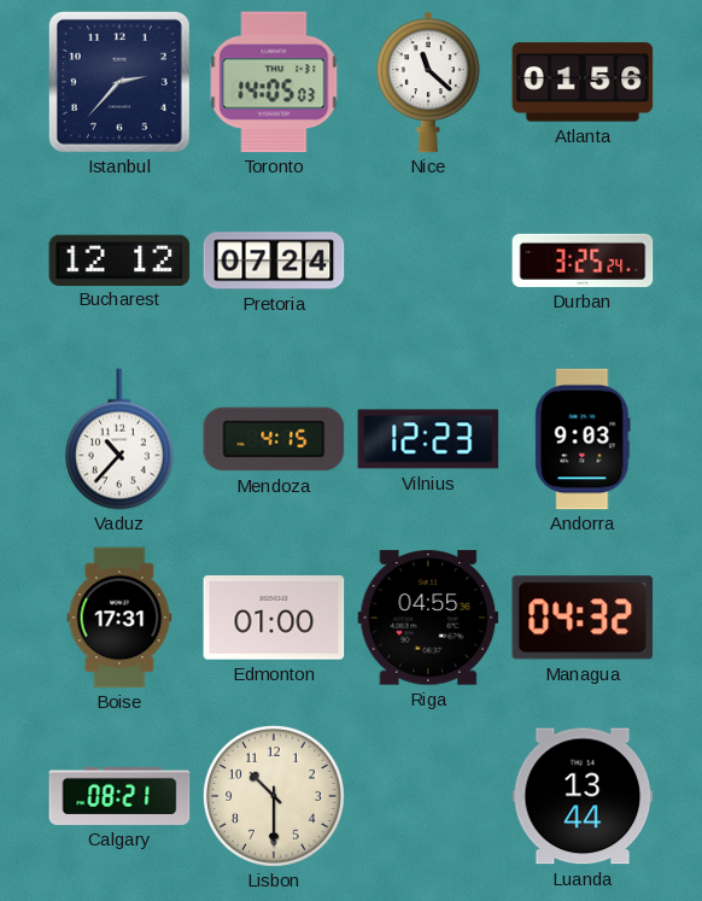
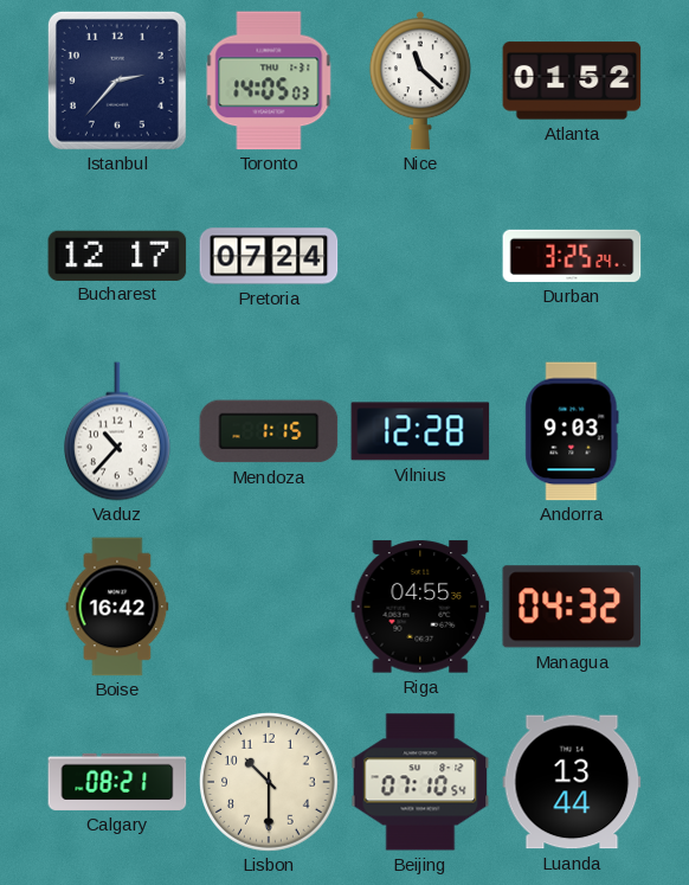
Atlanta: 01:56 -> 01:52
Bucharest: 12:12 -> 12:17
Mendoza: 4:15 -> 1:15
Vilnius: 12:23 -> 12:28
Boise: 17:31 -> 16:42
Edmonton: 01:00 -> none
Beijing: none -> 07:10
